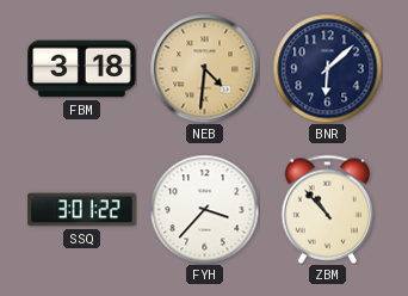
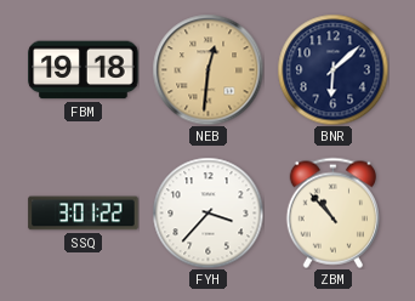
FBM: 3:18 -> 19:18
NEB: 4:31 -> 12:31
